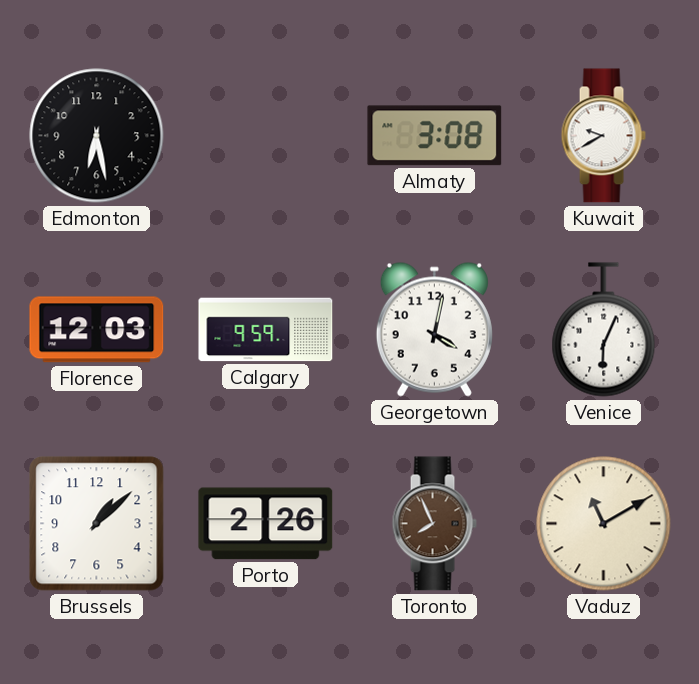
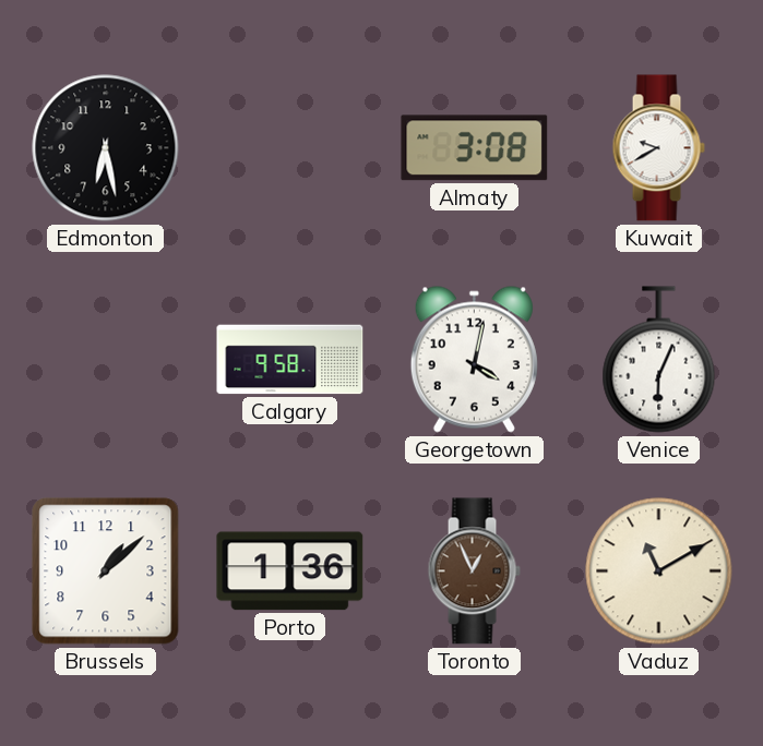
Florence: 12:03 -> none
Calgary: 9:59 -> 9:58
Porto: 2:26 -> 1:36
Toronto: 7:56 -> 12:56
